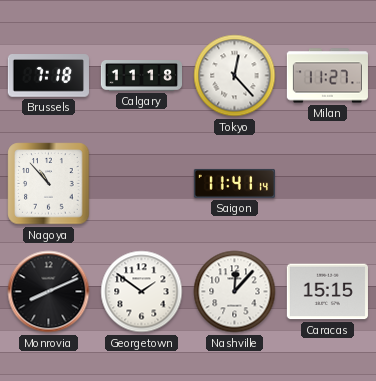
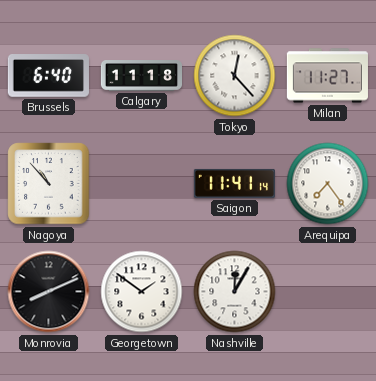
Brussels: 7:18 -> 6:40
Arequipa: none -> 7:24
Nashville: 12:07 -> 12:05
Caracas: 15:15 -> none
